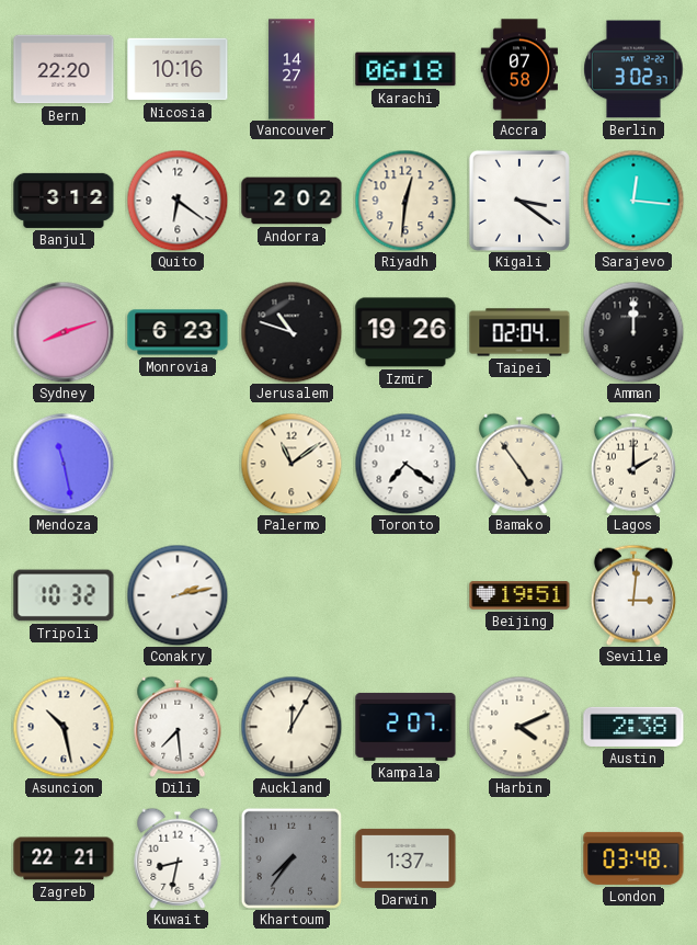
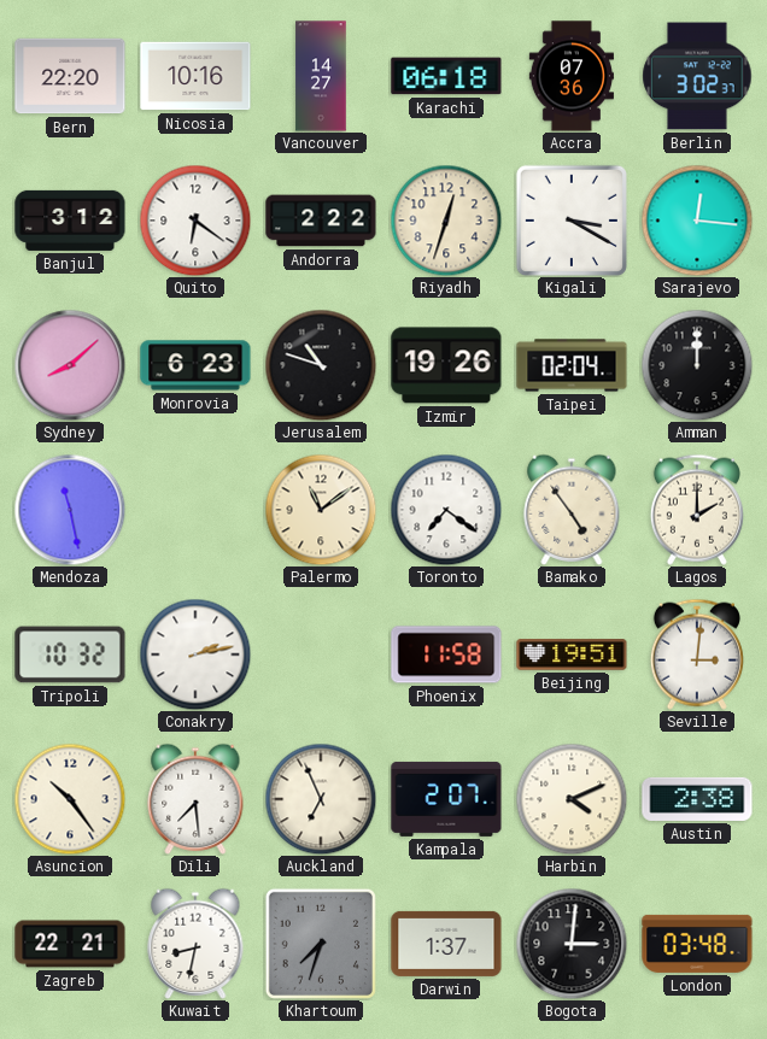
Accra: 07:58 -> 07:36
Andorra: 2:02 -> 2:22
Riyadh: 12:31 -> 12:33
Kigali: 3:21 -> 3:20
Sydney: 8:12 -> 8:08
Phoenix: none -> 11:58
Asuncion: 10:28 -> 10:24
Auckland: 12:05 -> 6:56
Khartoum: 7:36 -> 7:33
Bogota: none -> 3:01
